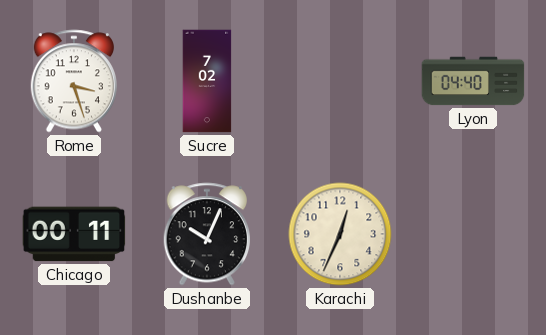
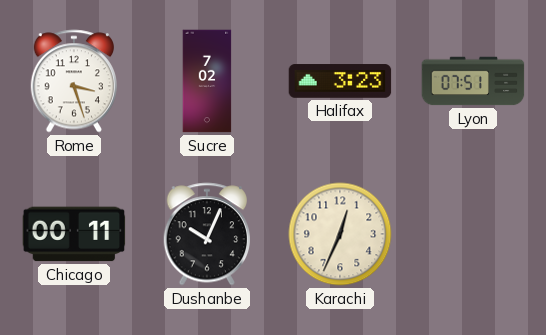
Halifax: none -> 3:23
Lyon: 04:40 -> 07:51
